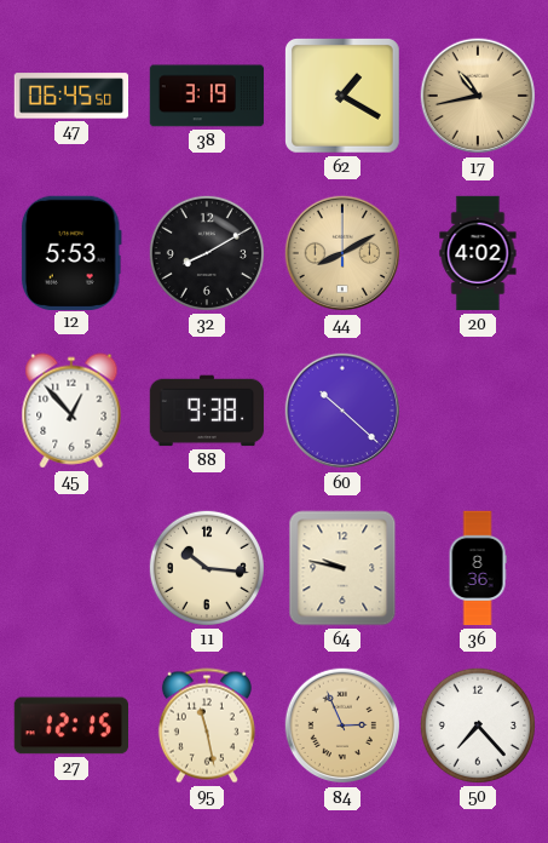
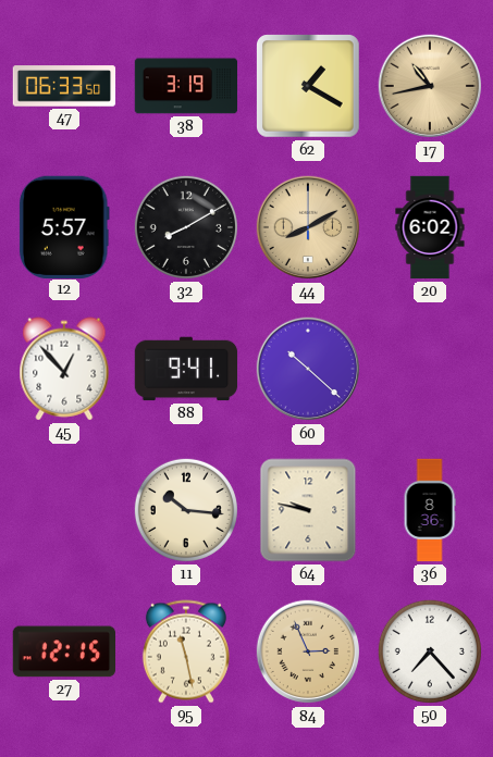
47: 06:45 -> 06:33
12: 5:53 -> 5:57
20: 4:02 -> 6:02
88: 9:38 -> 9:41
